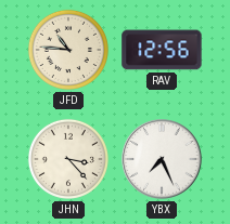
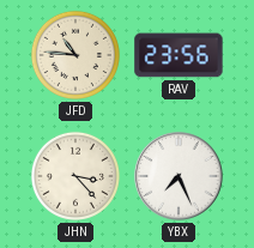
RAV: 12:56 -> 23:56
